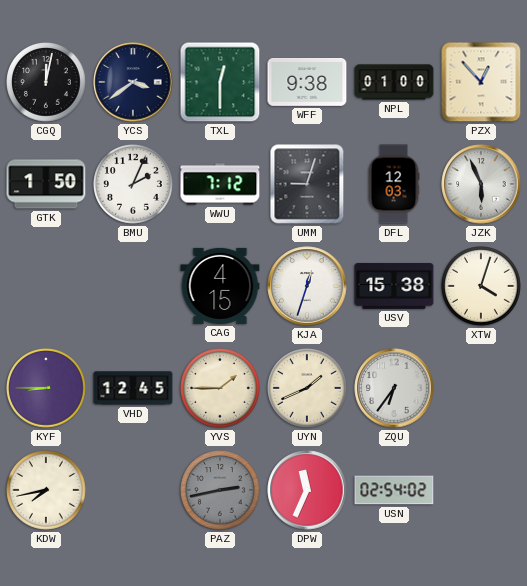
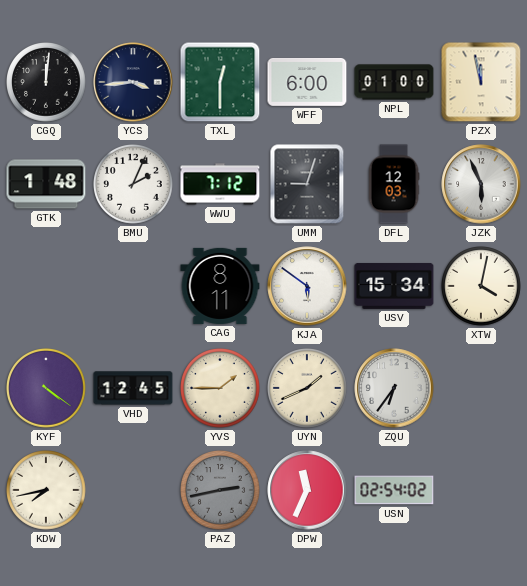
CGQ: 12:02 -> 12:01
YCS: 3:39 -> 3:44
WFF: 9:38 -> 6:00
PZX: 12:53 -> 11:58
GTK: 1:50 -> 1:48
CAG: 4:15 -> 8:11
KJA: 12:33 -> 5:51
USV: 15:38 -> 15:34
XTW: 4:03 -> 4:02
KYF: 8:45 -> 4:21
